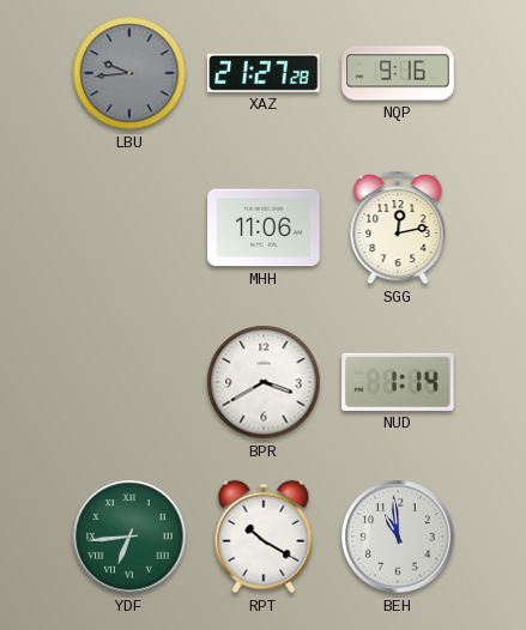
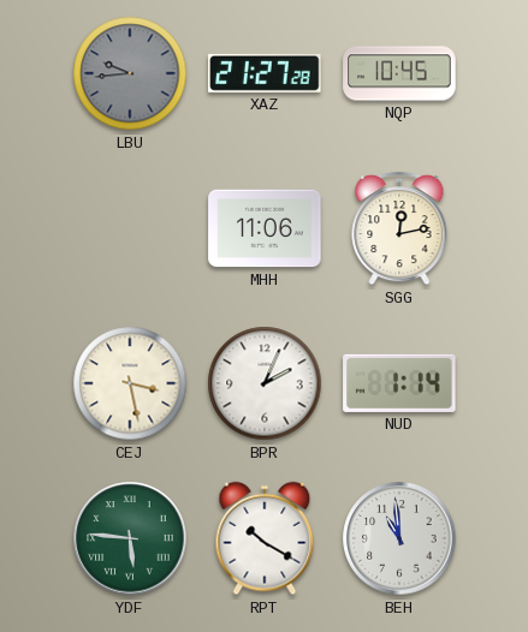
NQP: 9:16 -> 10:45
CEJ: none -> 3:28
BPR: 3:40 -> 2:04
YDF: 6:44 -> 5:46
